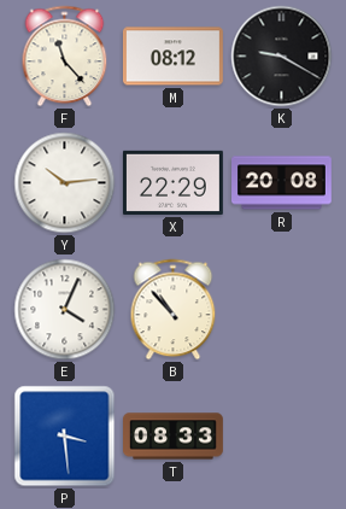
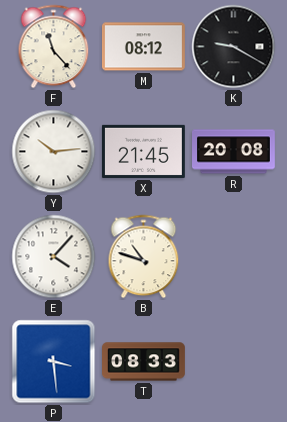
X: 22:29 -> 21:45
E: 4:04 -> 4:07
B: 10:53 -> 10:48
